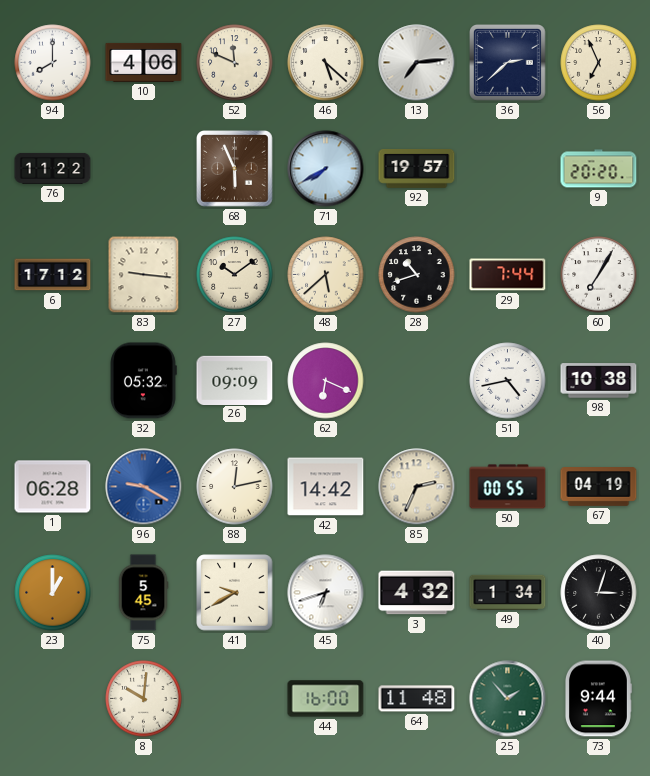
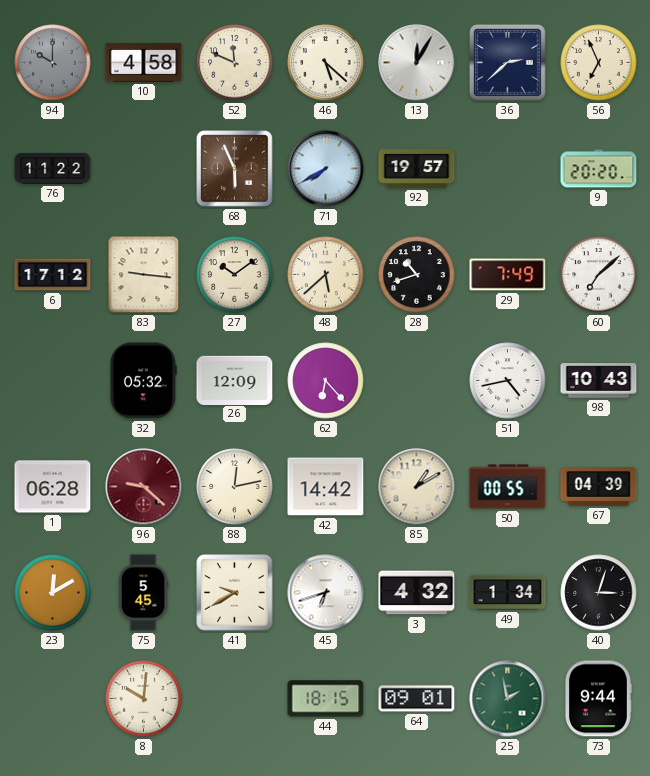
94: 8:00 -> 10:00
94 dial: white -> grey
10: 4:06 -> 4:58
13: 7:14 -> 12:05
29: 7:44 -> 7:49
60: 7:05 -> 7:08
26: 09:09 -> 12:09
62: 6:19 -> 6:23
98: 10:38 -> 10:43
96: 9:20 -> 9:22
96 dial: blue -> burgundy
85: 2:34 -> 1:10
67: 04:19 -> 04:39
23: 1:00 -> 12:10
44: 16:00 -> 18:15
64: 11:48 -> 09:01
25: 1:53 -> 1:58
